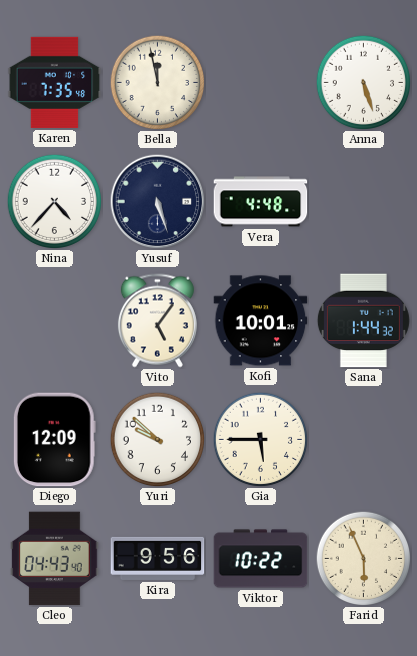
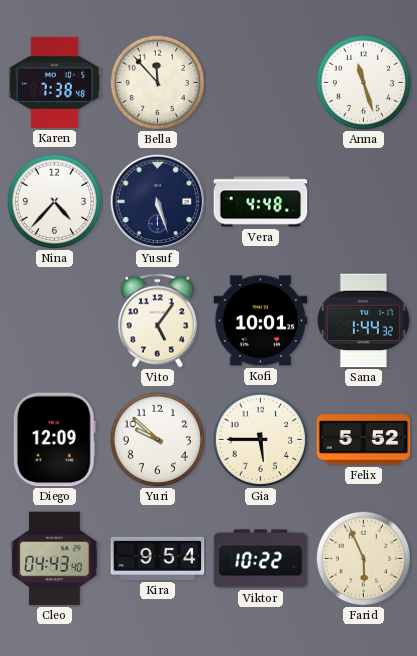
Karen: 7:35 -> 7:38
Bella: 11:58 -> 11:53
Anna: 5:27 -> 11:27
Felix: none -> 5:52
Kira: 9:56 -> 9:54
